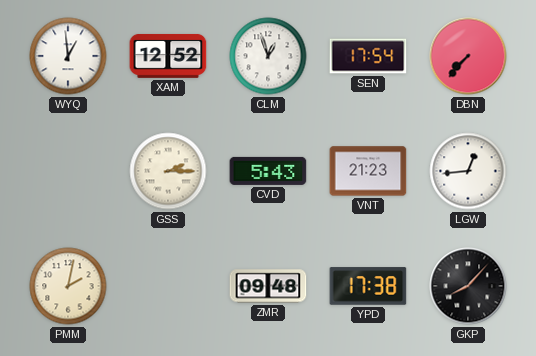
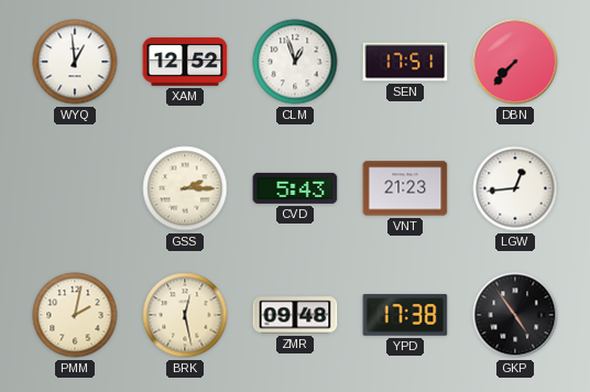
SEN: 17:54 -> 17:51
BRK: none -> 12:28
GKP: 8:07 -> 4:54
